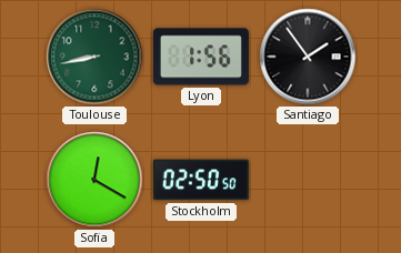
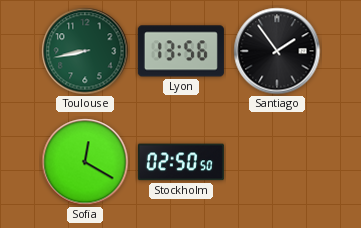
Lyon: 1:56 -> 13:56
